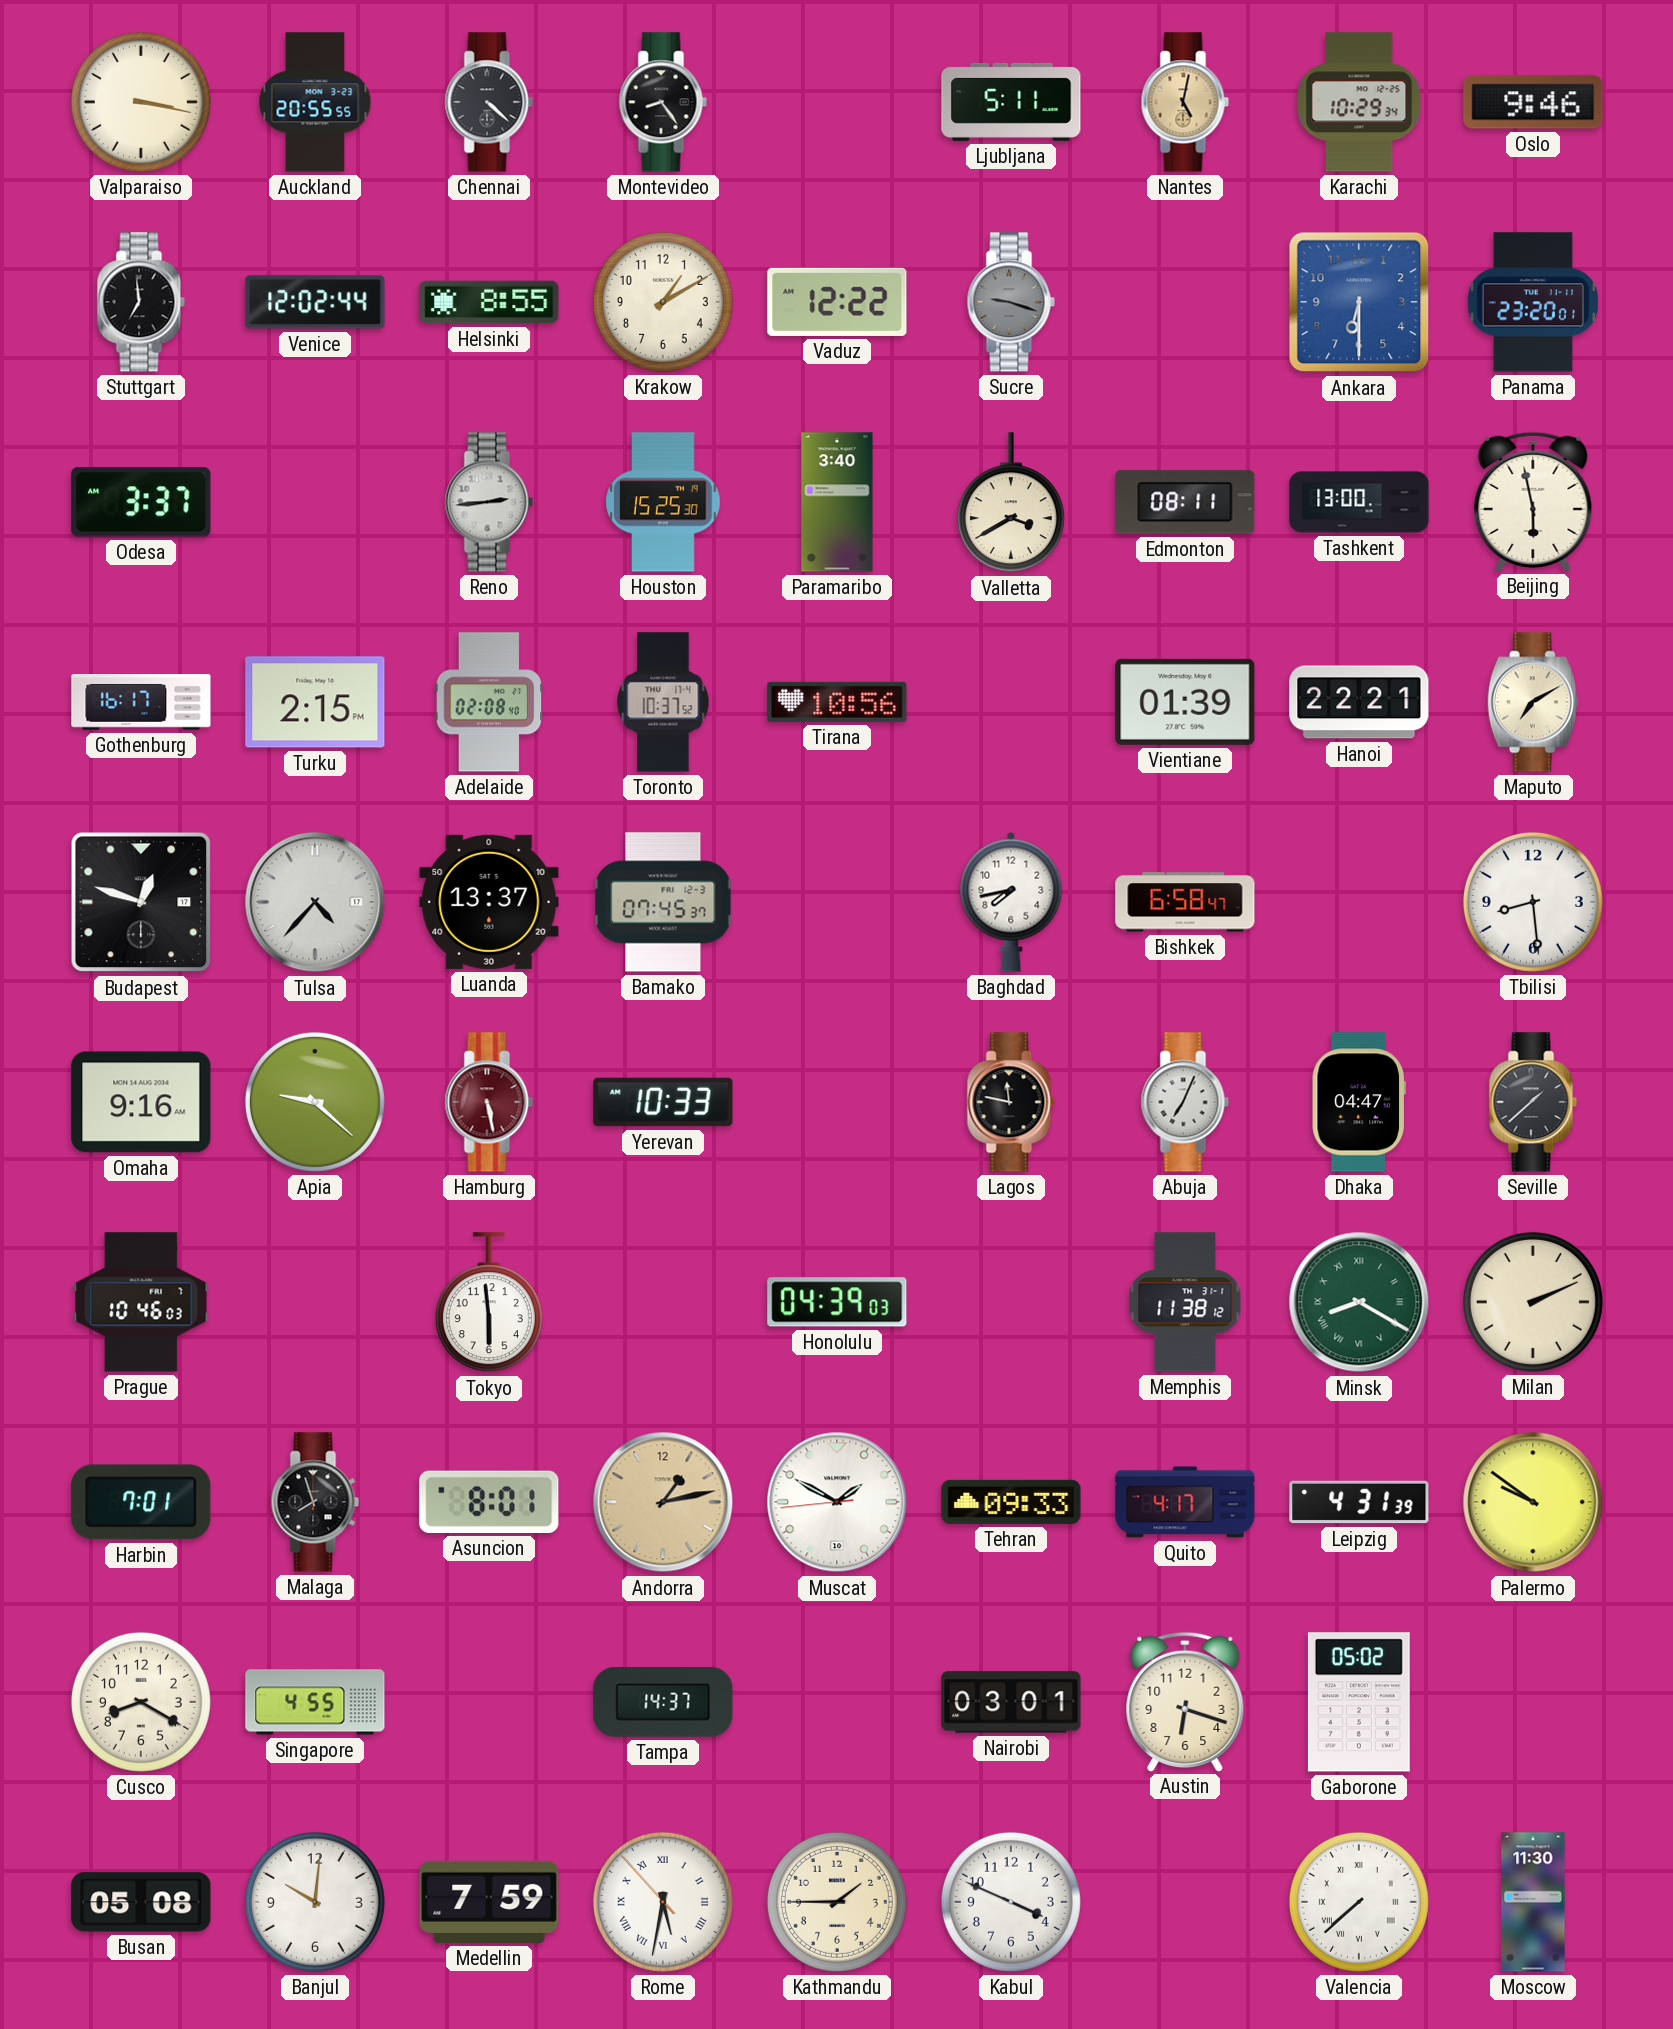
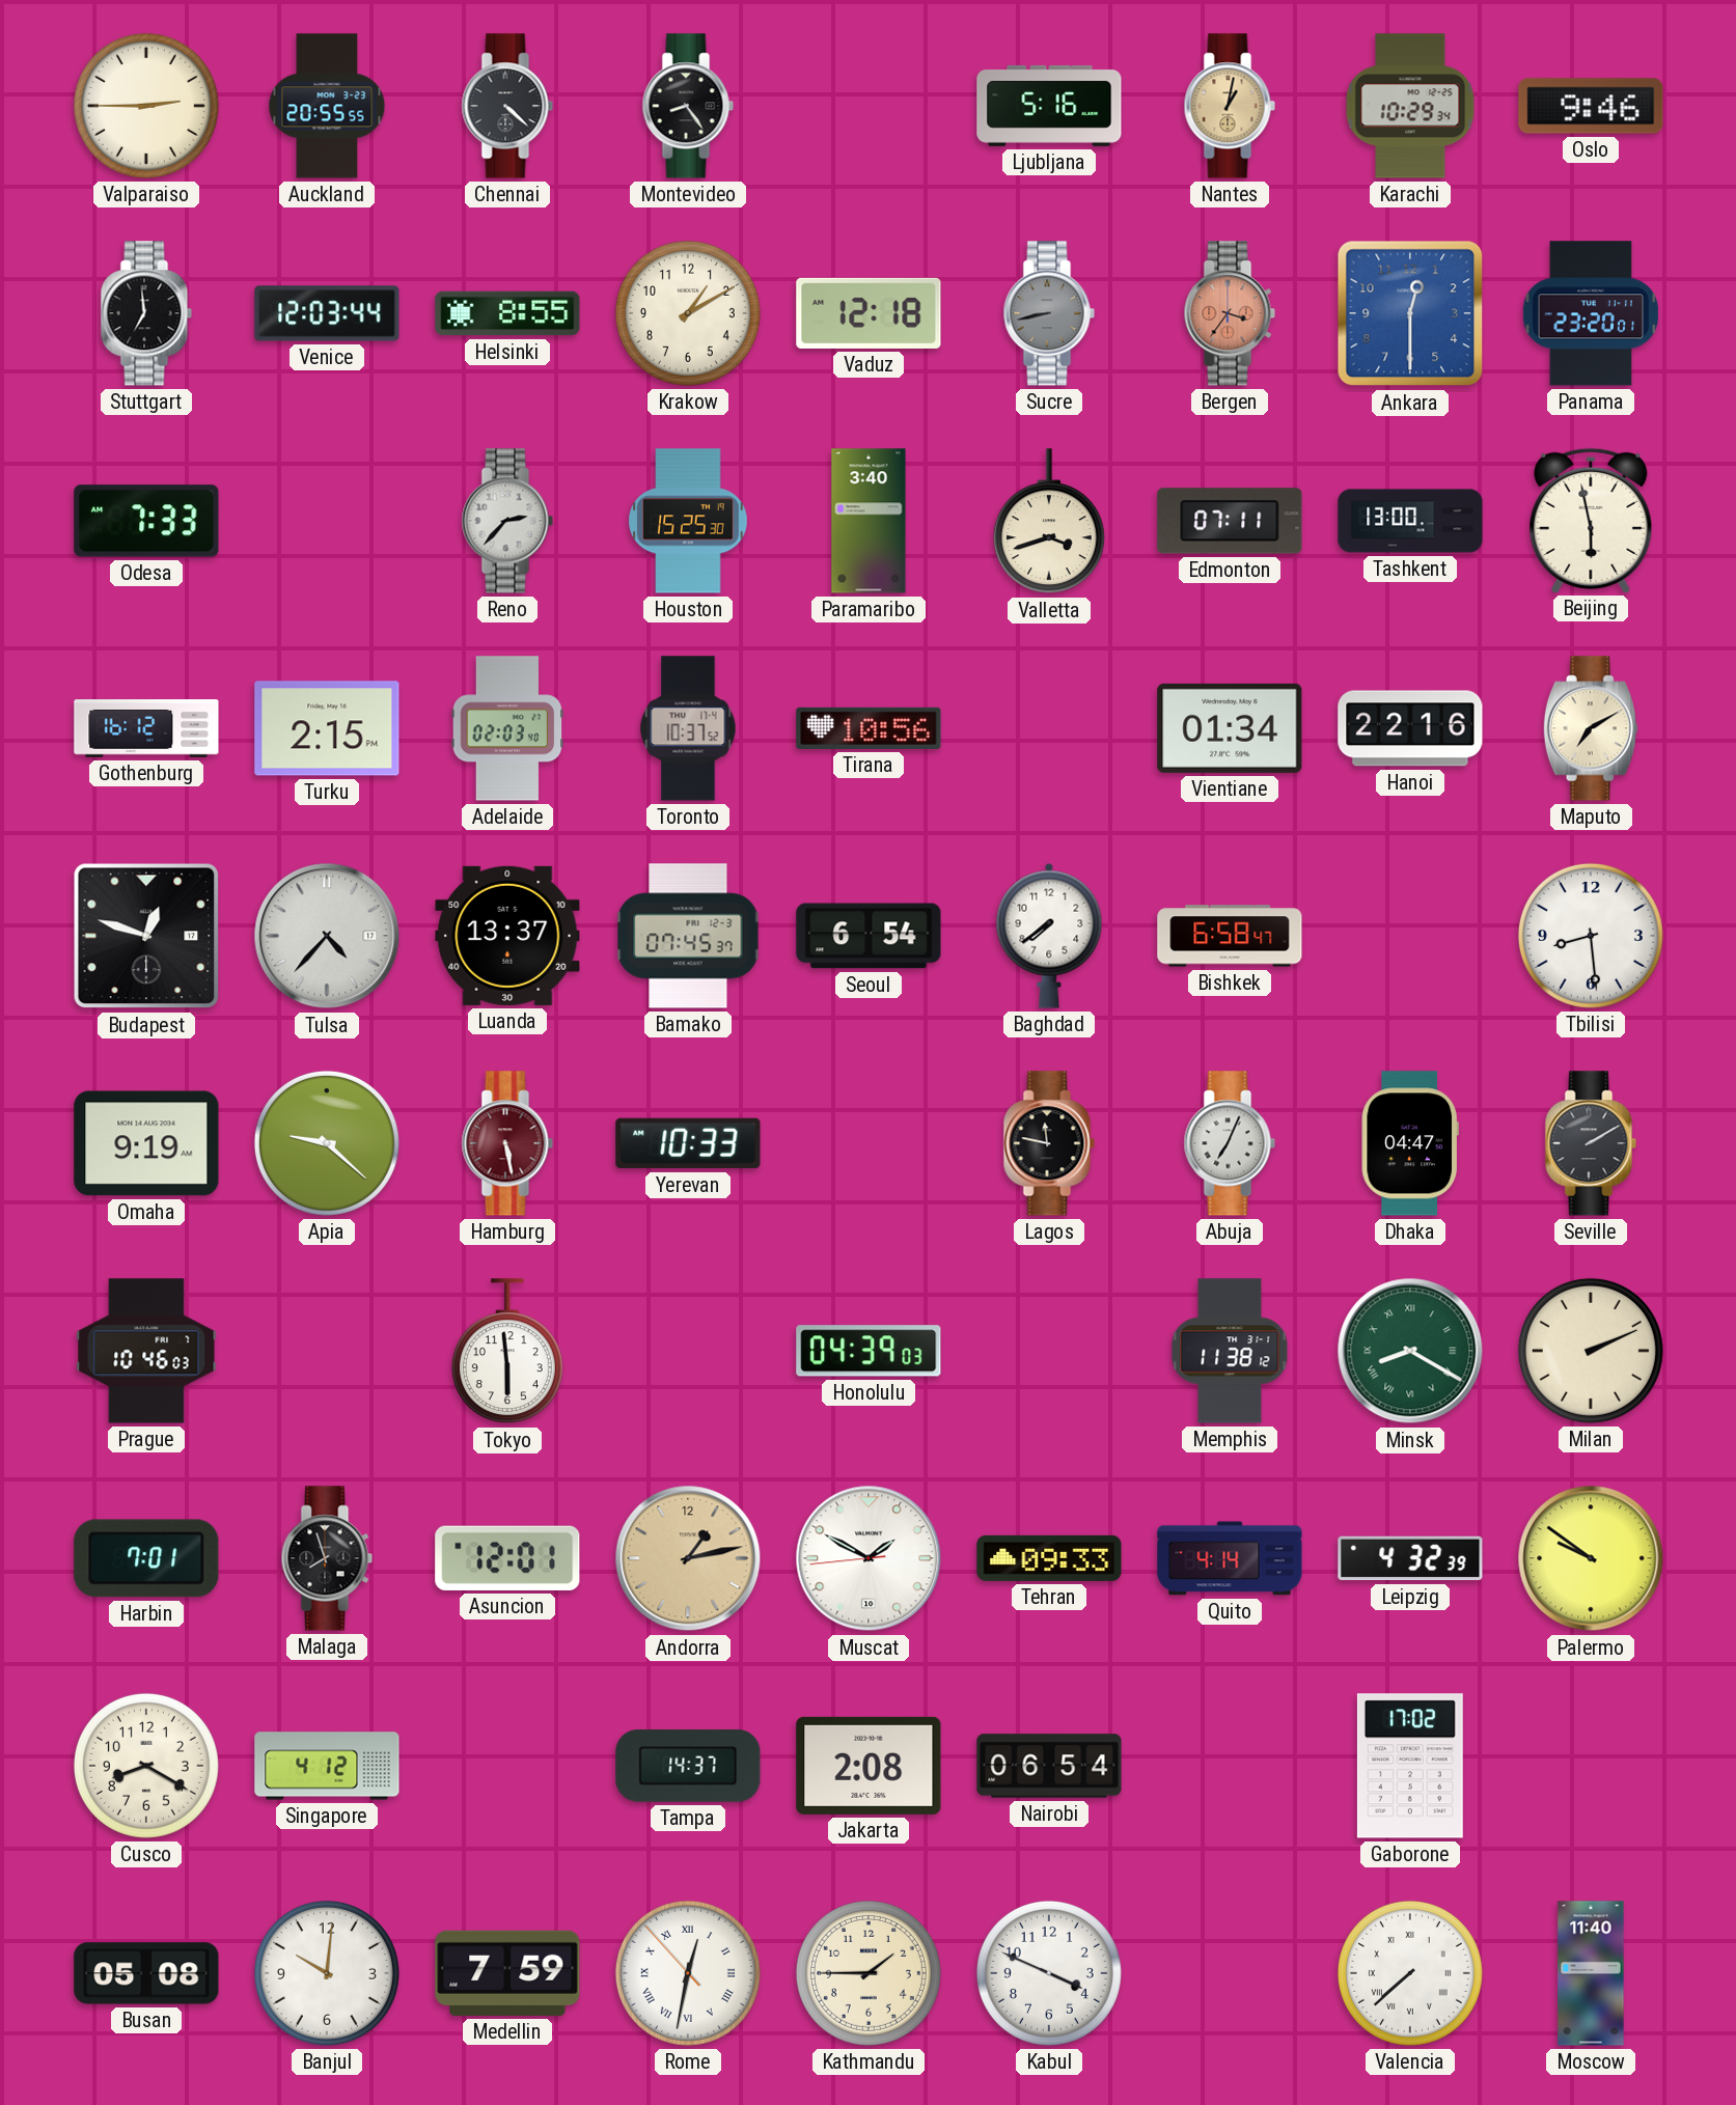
Valparaiso: 3:17 -> 2:45
Ljubljana: 5:11 -> 5:16
Nantes: 5:02 -> 1:02
Venice: 12:02 -> 12:03
Vaduz: 12:22 -> 12:18
Sucre: 9:18 -> 8:43
Bergen: none -> 3:36
Ankara: 6:30 -> 12:30
Odesa: 3:37 -> 7:33
Reno: 2:44 -> 2:37
Valletta: 3:40 -> 3:42
Edmonton: 08:11 -> 07:11
Gothenburg: 16:17 -> 16:12
Adelaide: 02:08 -> 02:03
Vientiane: 01:39 -> 01:34
Hanoi: 22:21 -> 22:16
Seoul: none -> 6:54
Baghdad: 7:43 -> 7:39
Omaha: 9:16 -> 9:19
Seville: 1:38 -> 2:10
Asuncion: 8:01 -> 12:01
Quito: 4:17 -> 4:14
Leipzig: 4:31 -> 4:32
Singapore: 4:55 -> 4:12
Jakarta: none -> 2:08
Nairobi: 03:01 -> 06:54
Austin: 6:18 -> none
Gaborone: 05:02 -> 17:02
Rome: 5:31 -> 12:31
Moscow: 11:30 -> 11:40
